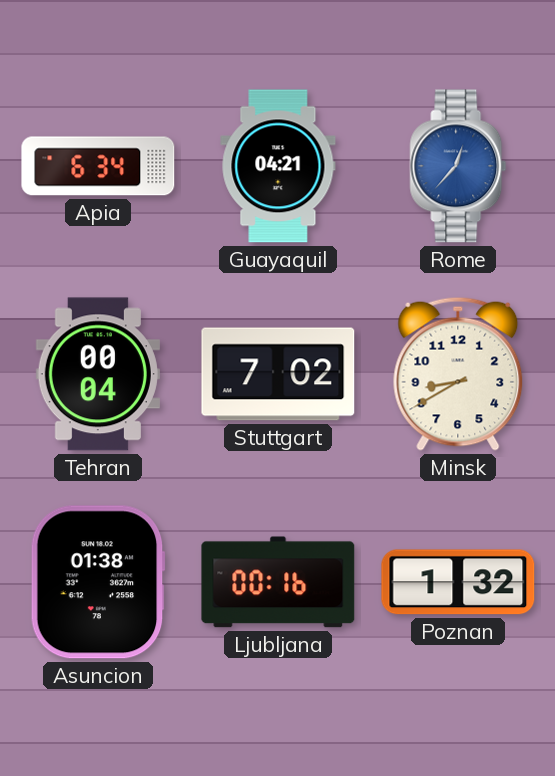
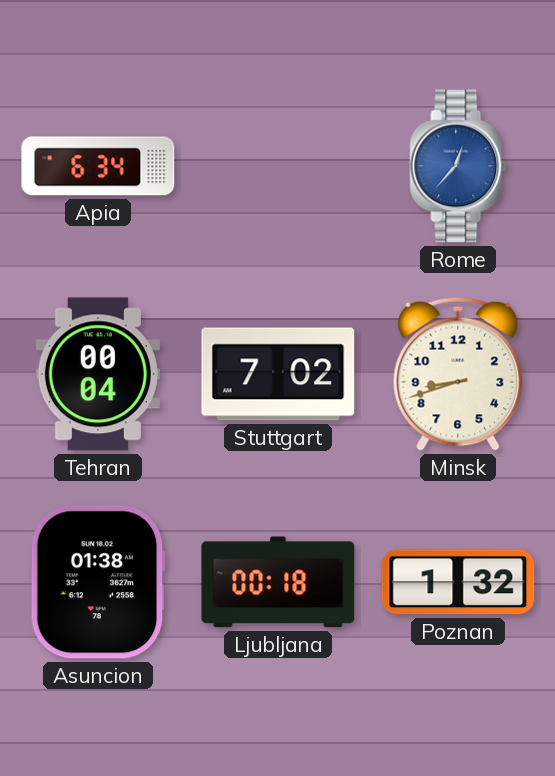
Guayaquil: 04:21 -> none
Minsk: 8:40 -> 8:42
Ljubljana: 00:16 -> 00:18
